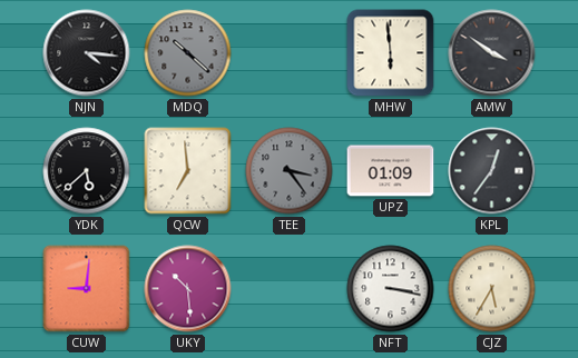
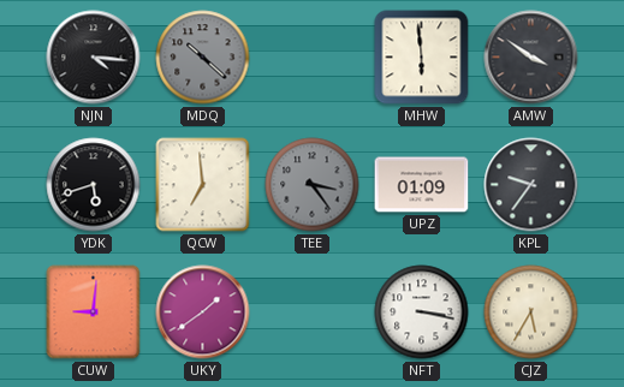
YDK: 5:38 -> 5:42
KPL: 12:36 -> 9:36
UKY: 10:29 -> 1:39
